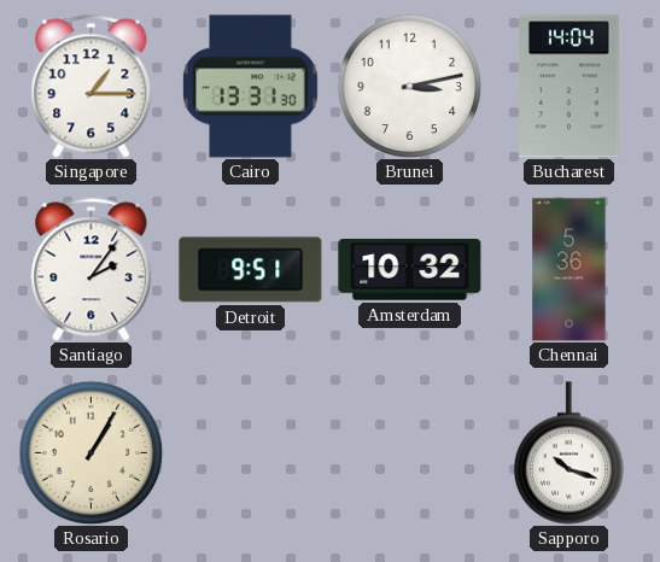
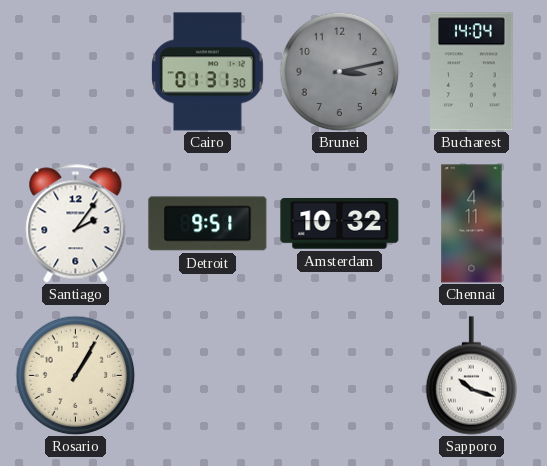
Singapore: 1:15 -> none
Cairo: 13:31 -> 01:31
Brunei dial: white -> grey
Chennai: 5:36 -> 4:11
